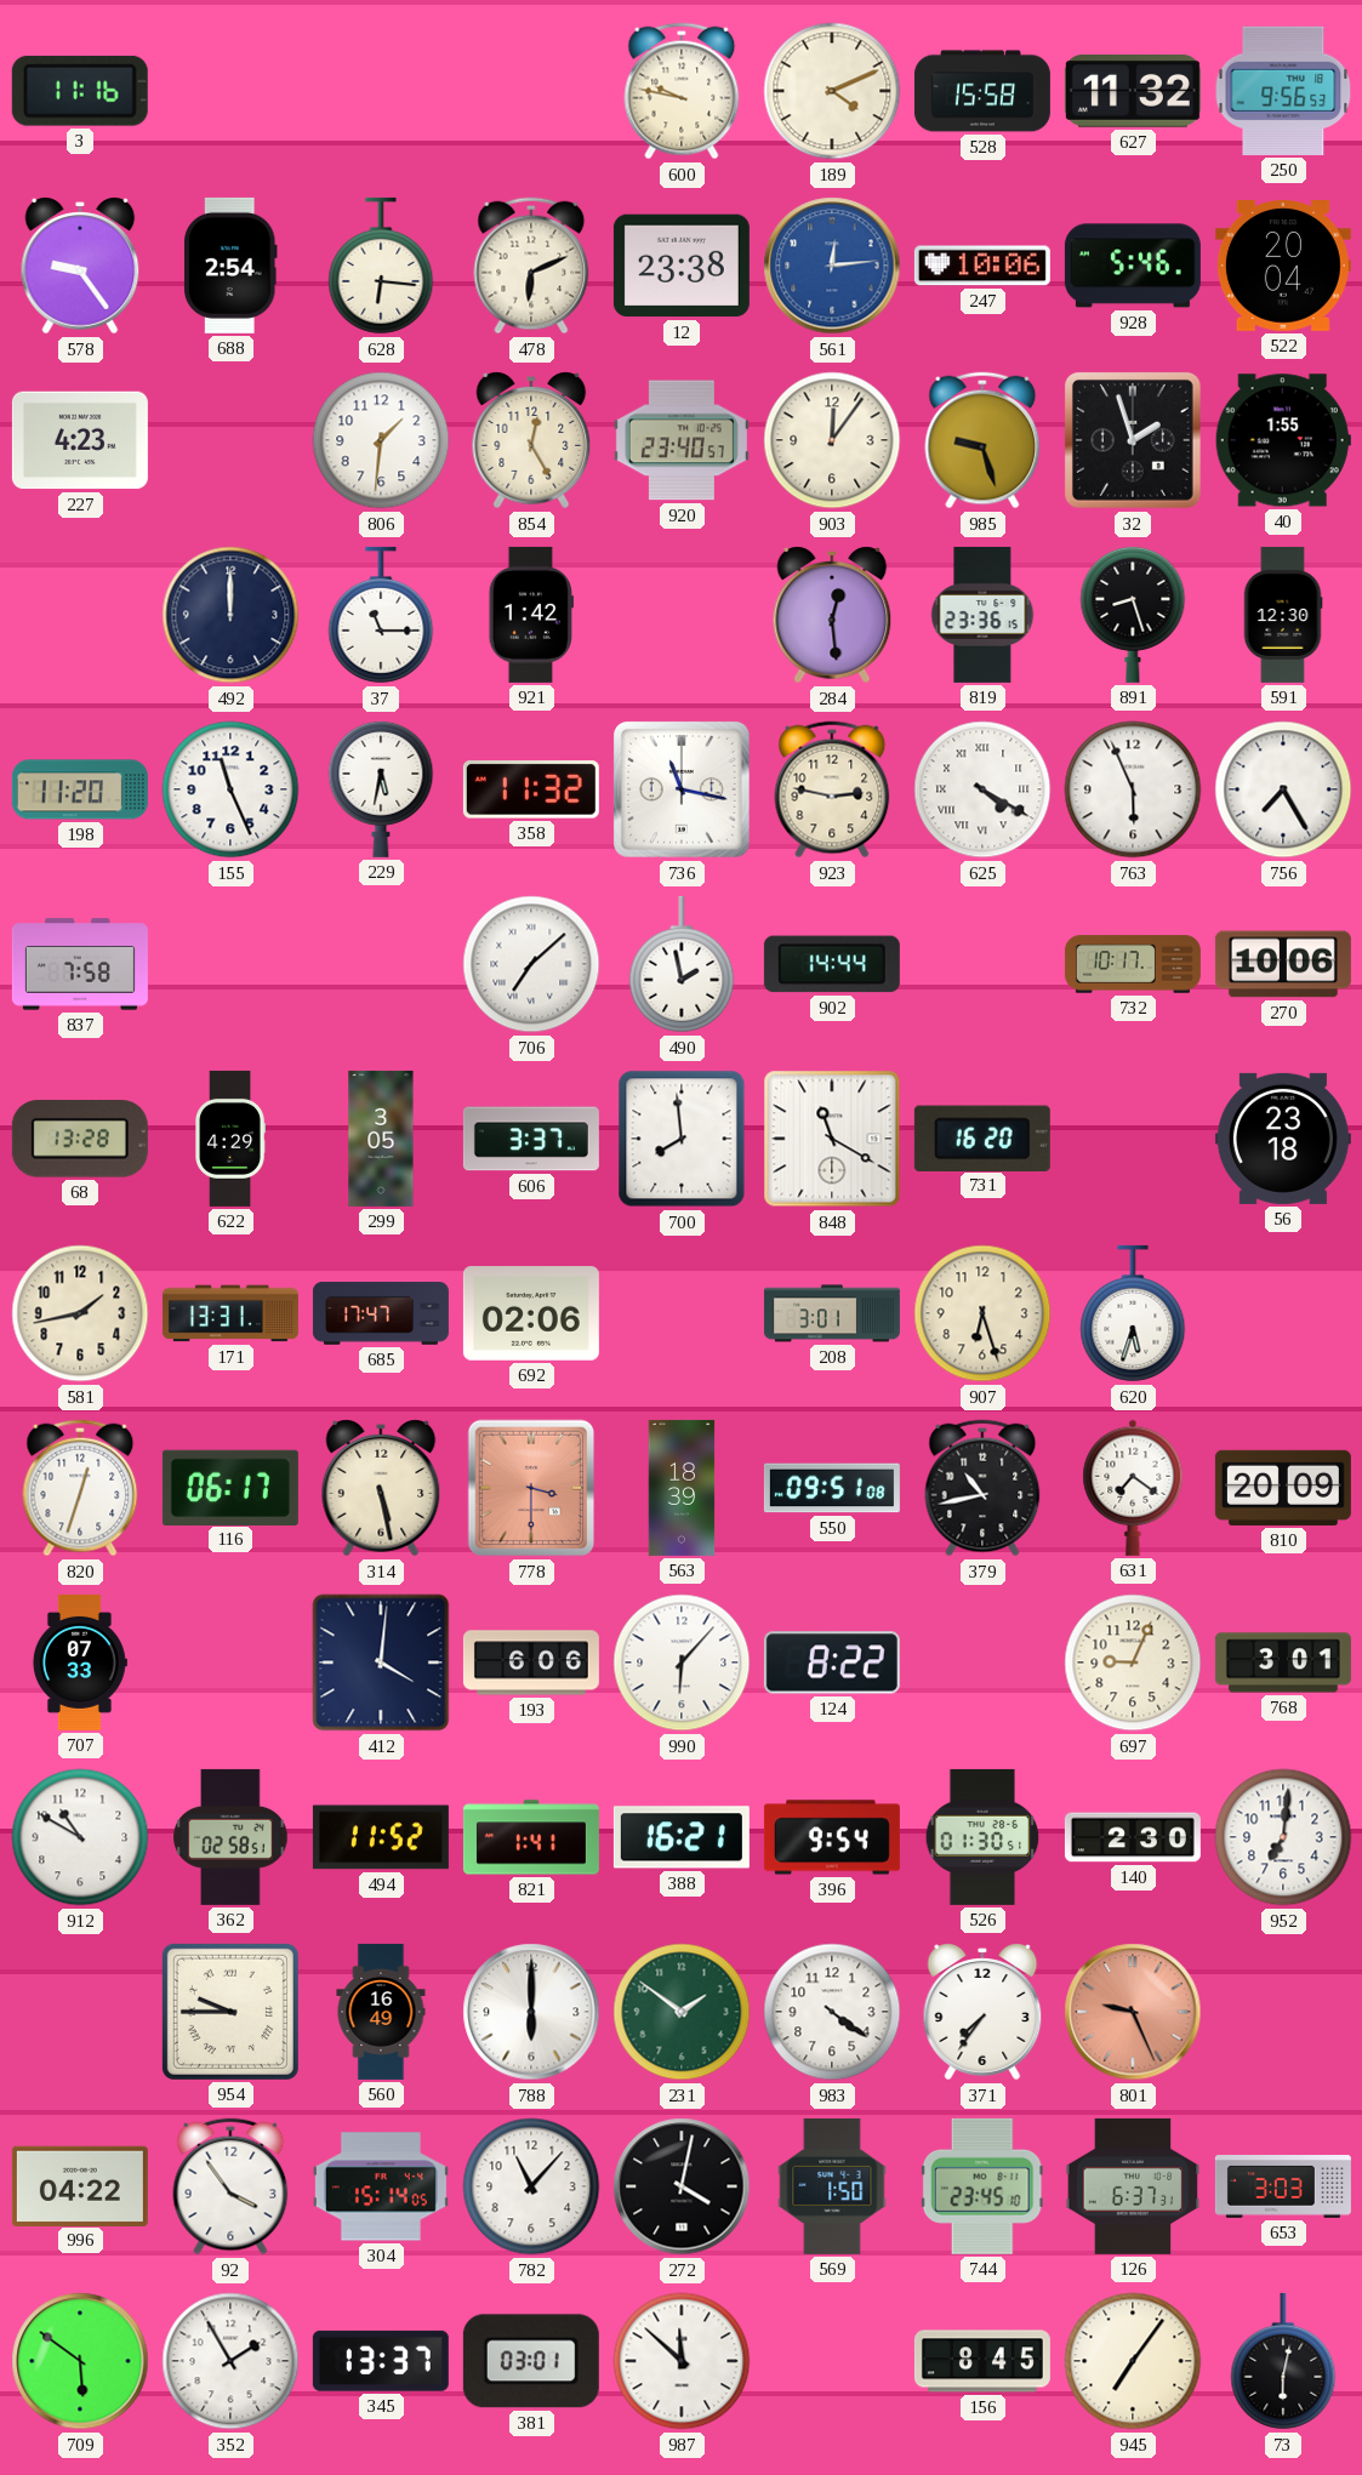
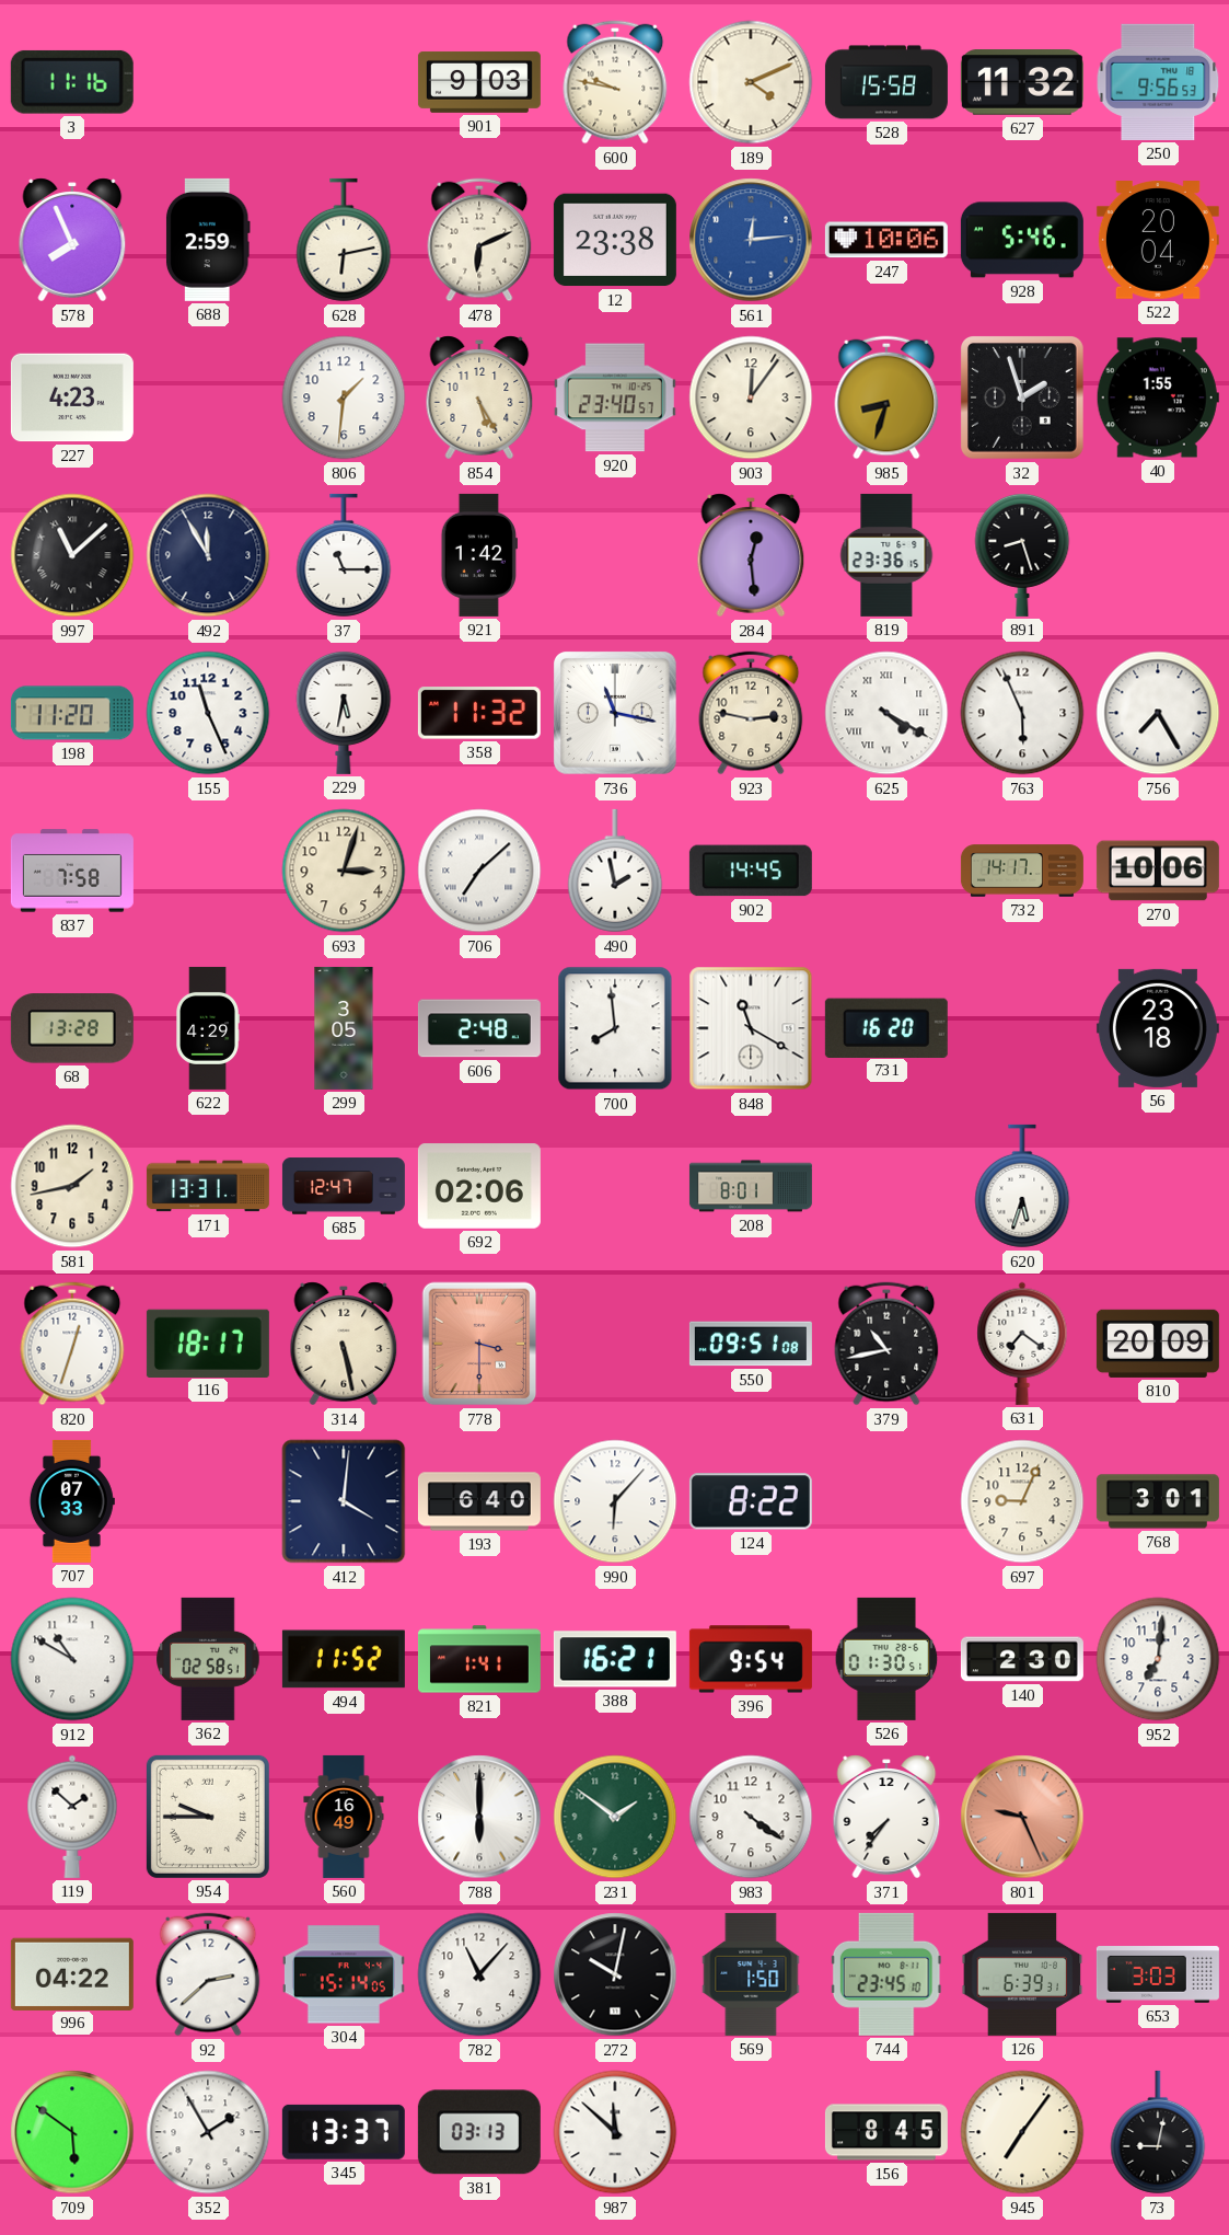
901: none -> 9:03
578: 9:24 -> 7:56
688: 2:54 -> 2:59
628: 6:16 -> 6:13
854: 12:25 -> 5:25
985: 9:27 -> 8:33
997: none -> 11:08
492: 12:00 -> 11:55
591: 12:30 -> none
693: none -> 3:03
902: 14:44 -> 14:45
732: 10:17 -> 14:17
606: 3:37 -> 2:48
685: 17:47 -> 12:47
208: 3:01 -> 8:01
907: 6:27 -> none
116: 06:17 -> 18:17
563: 18:39 -> none
193: 6:06 -> 6:40
119: none -> 1:52
92: 3:54 -> 2:38
272: 4:02 -> 10:02
126: 6:37 -> 6:39
381: 03:01 -> 03:13
73: 6:02 -> 9:02
